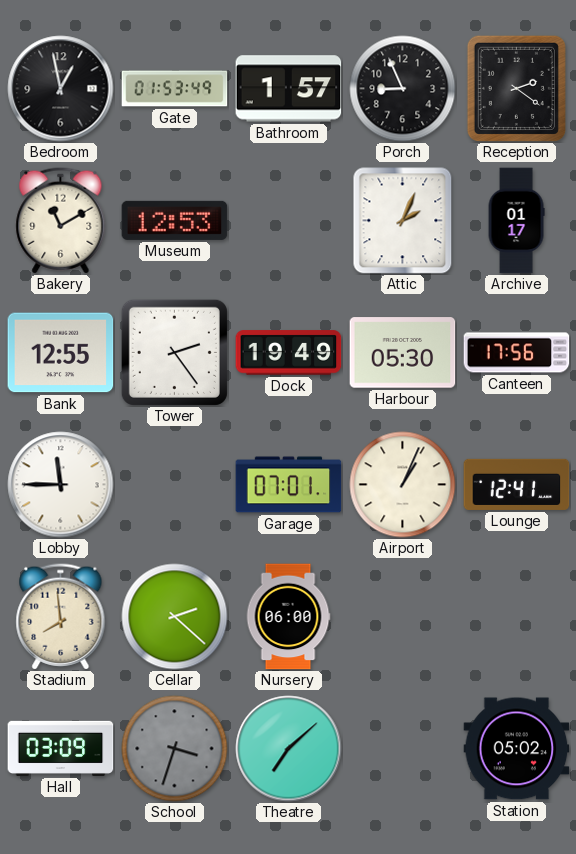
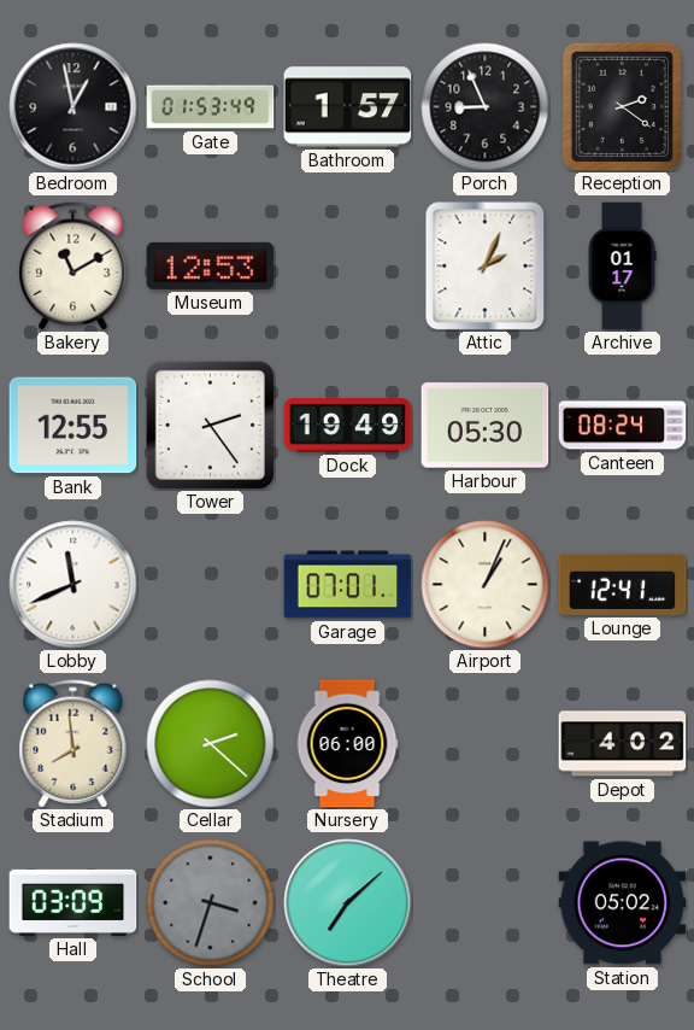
Canteen: 17:56 -> 08:24
Lobby: 11:45 -> 11:41
Depot: none -> 4:02
